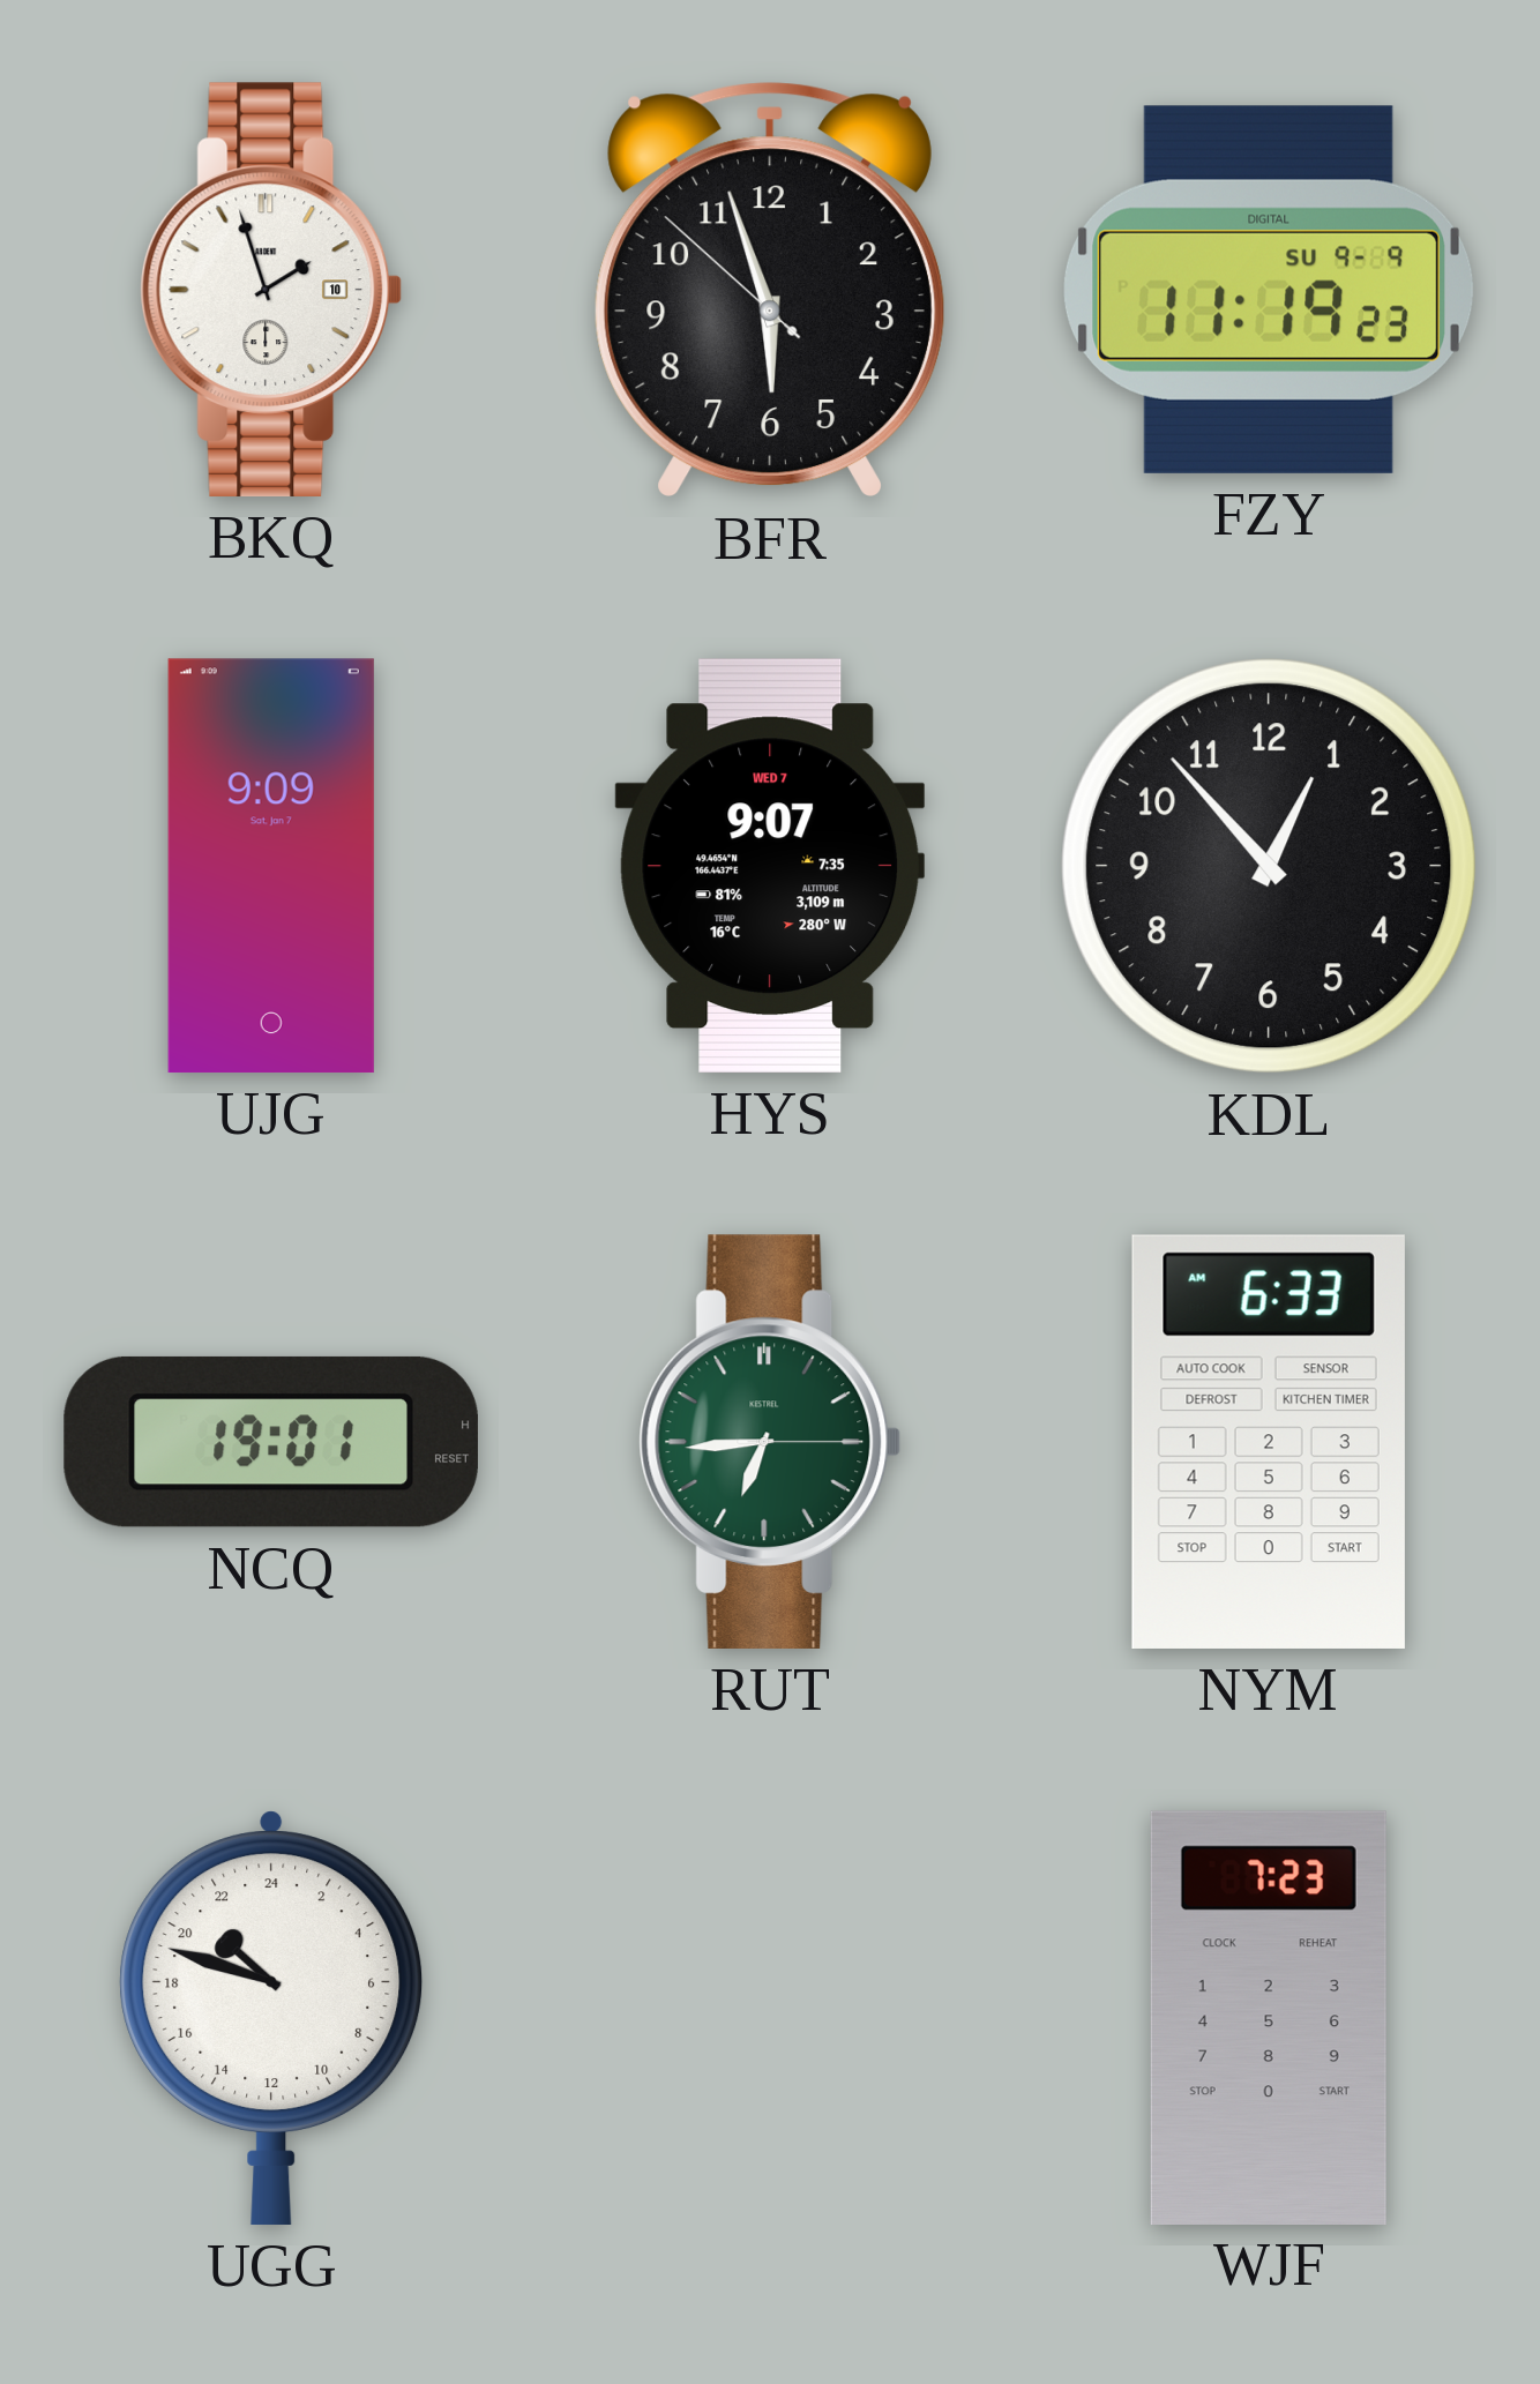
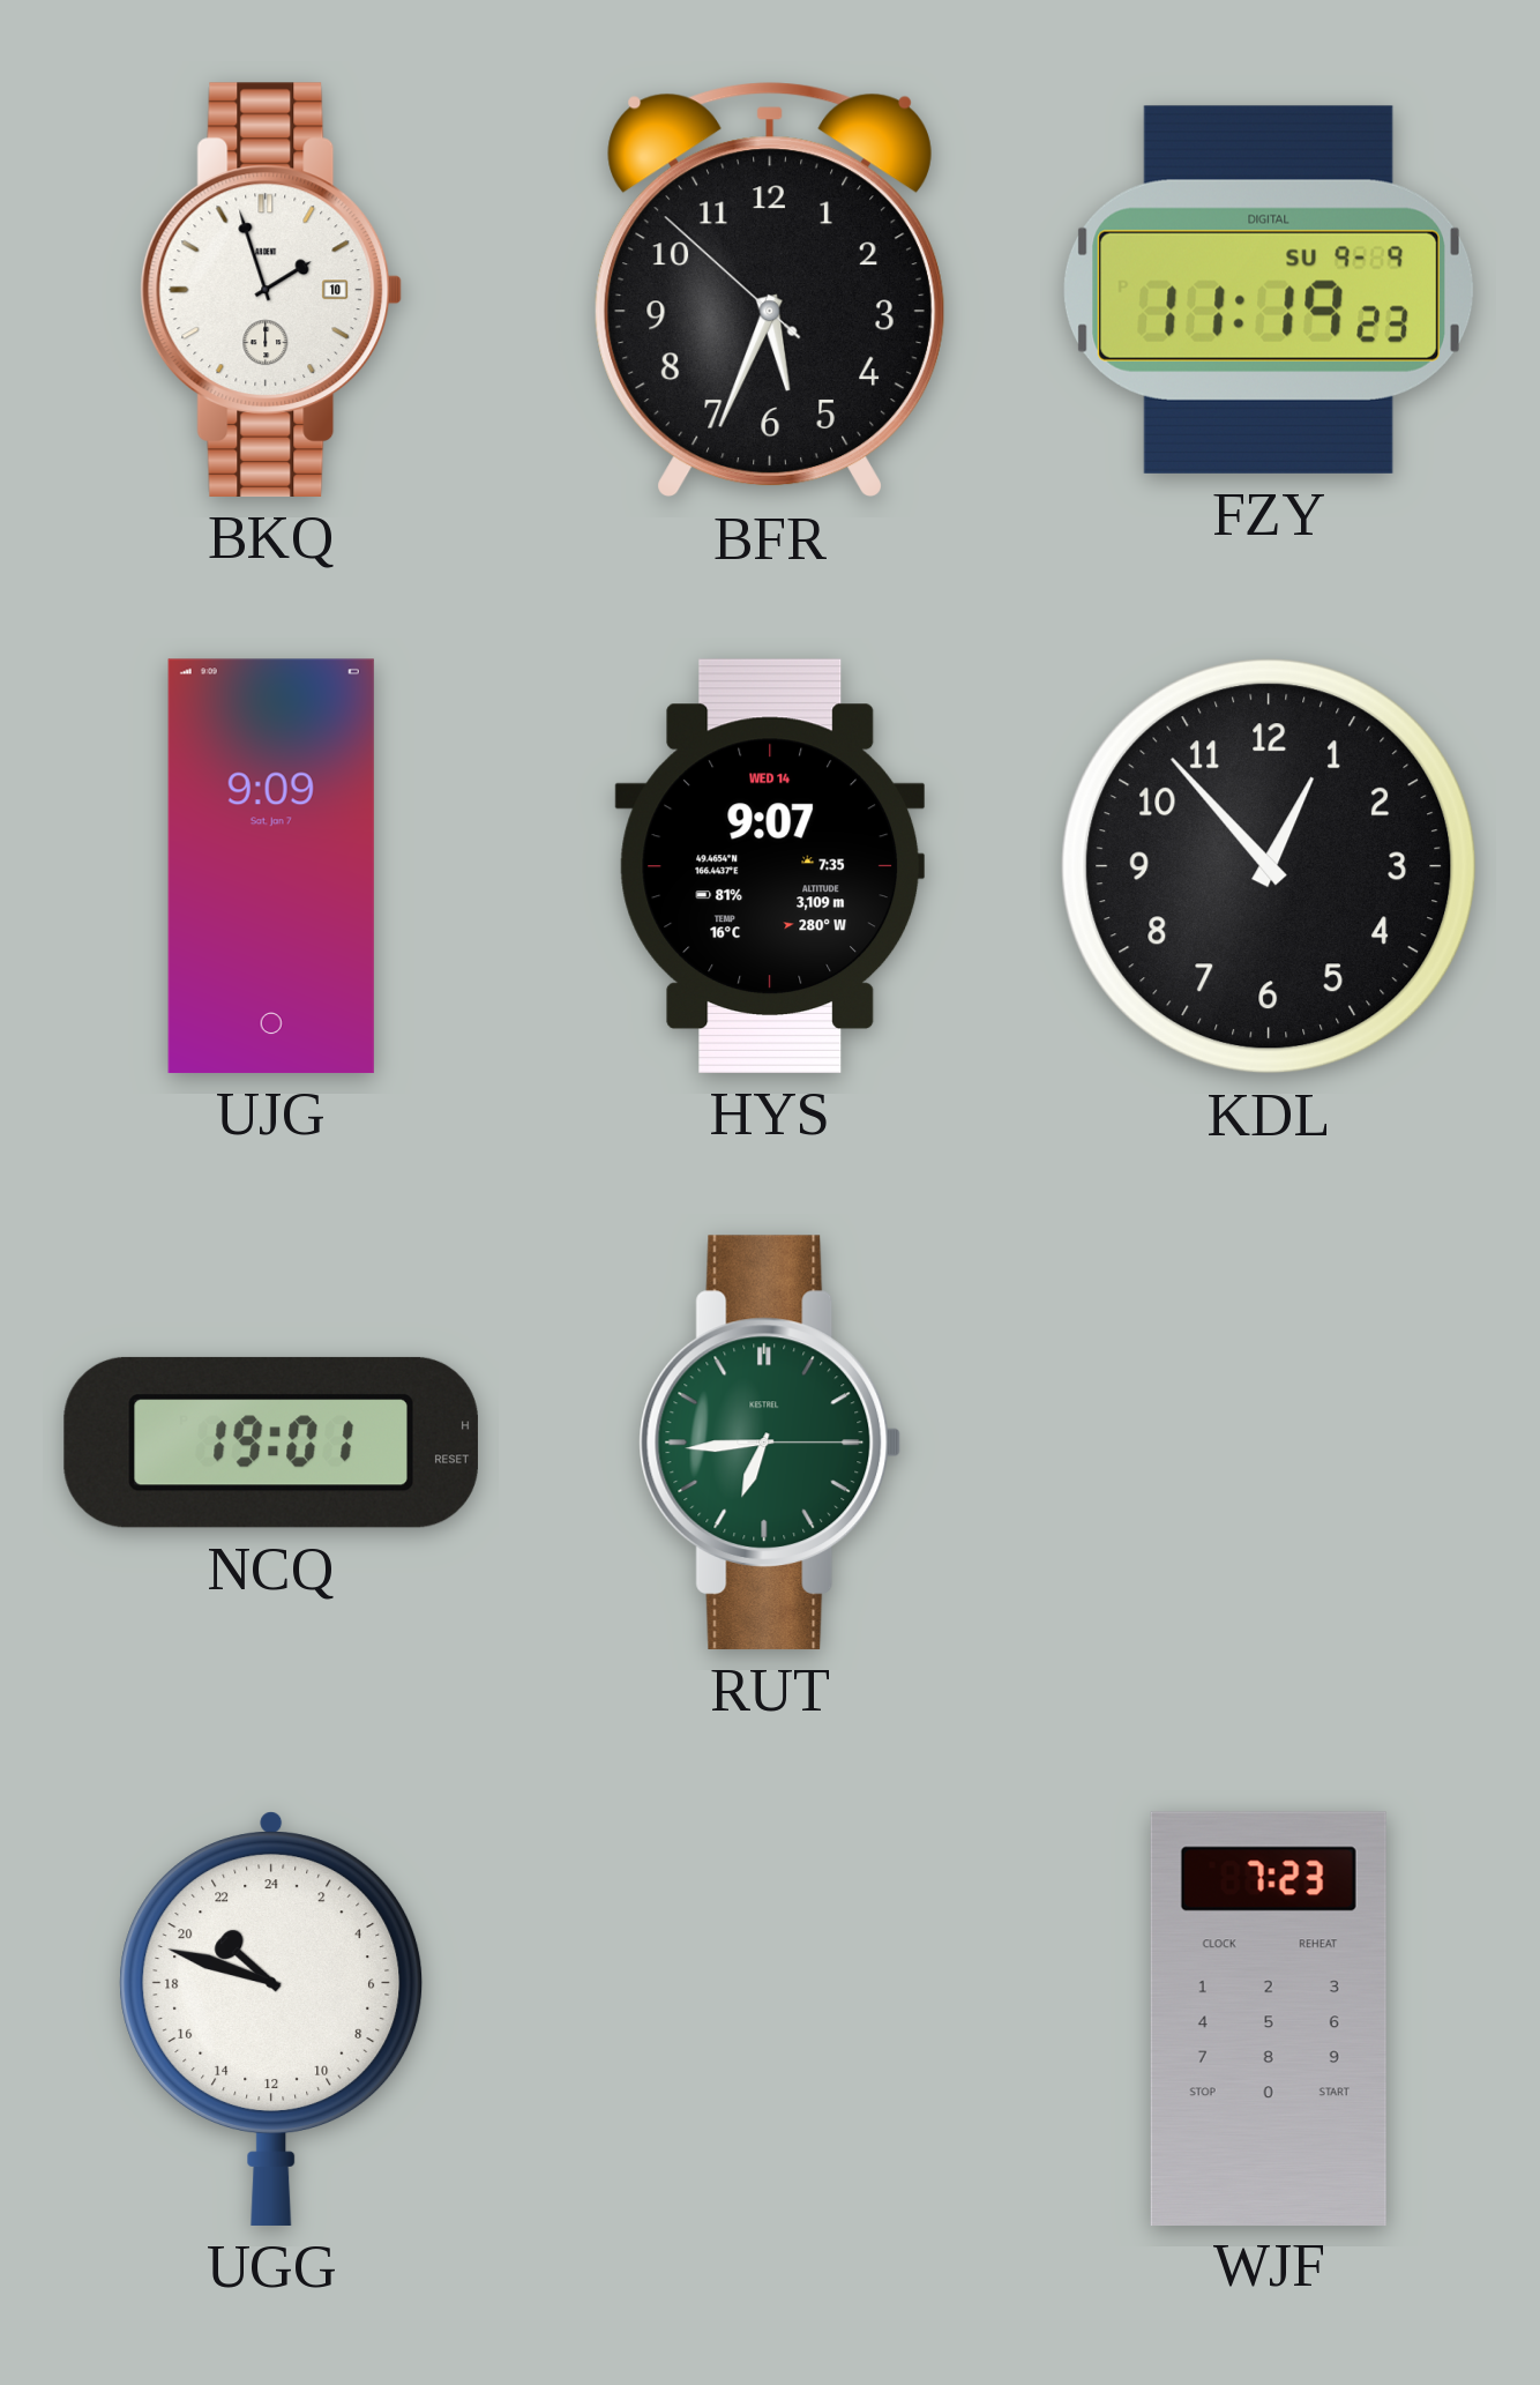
BFR: 5:56 -> 5:33
HYS date: WED 7 -> WED 14
NYM: 6:33 -> none
